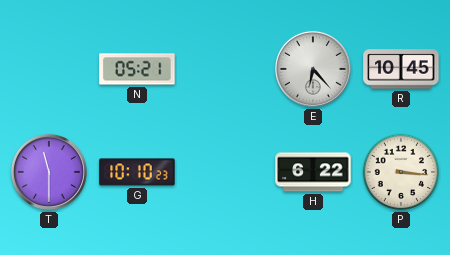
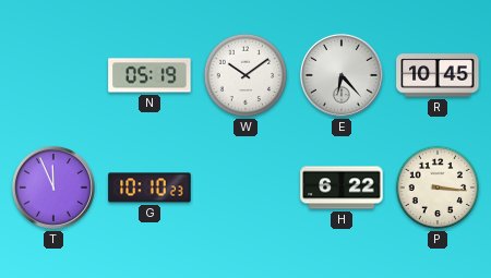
N: 05:21 -> 05:19
W: none -> 10:09
T: 11:30 -> 11:56
